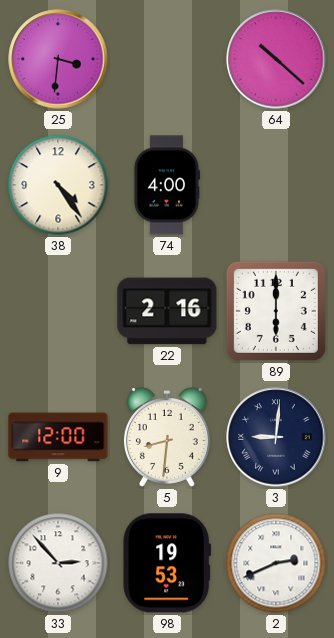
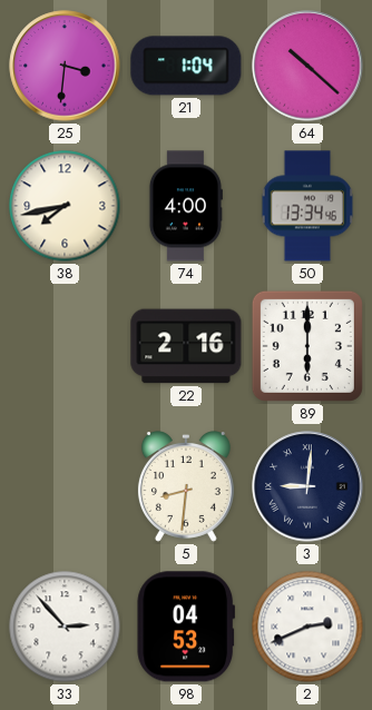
21: none -> 1:04
38: 4:24 -> 7:43
50: none -> 13:34
9: 12:00 -> none
98: 19:53 -> 04:53
